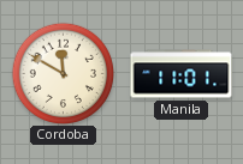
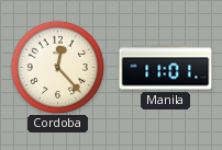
Cordoba: 11:50 -> 12:23
